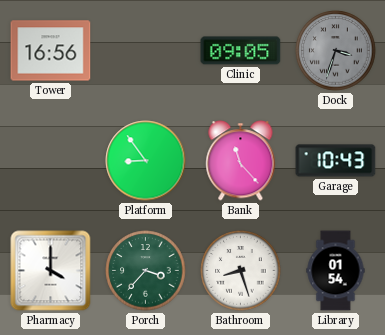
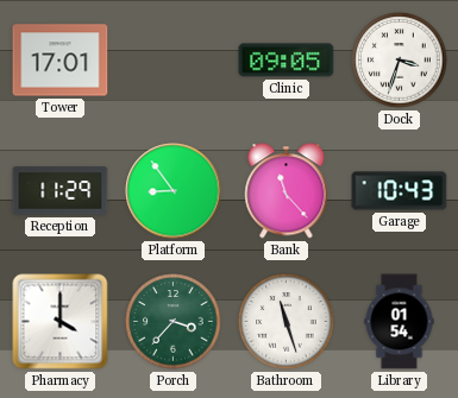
Tower: 16:56 -> 17:01
Dock dial: grey -> white
Reception: none -> 11:29
Bathroom: 8:27 -> 11:27
